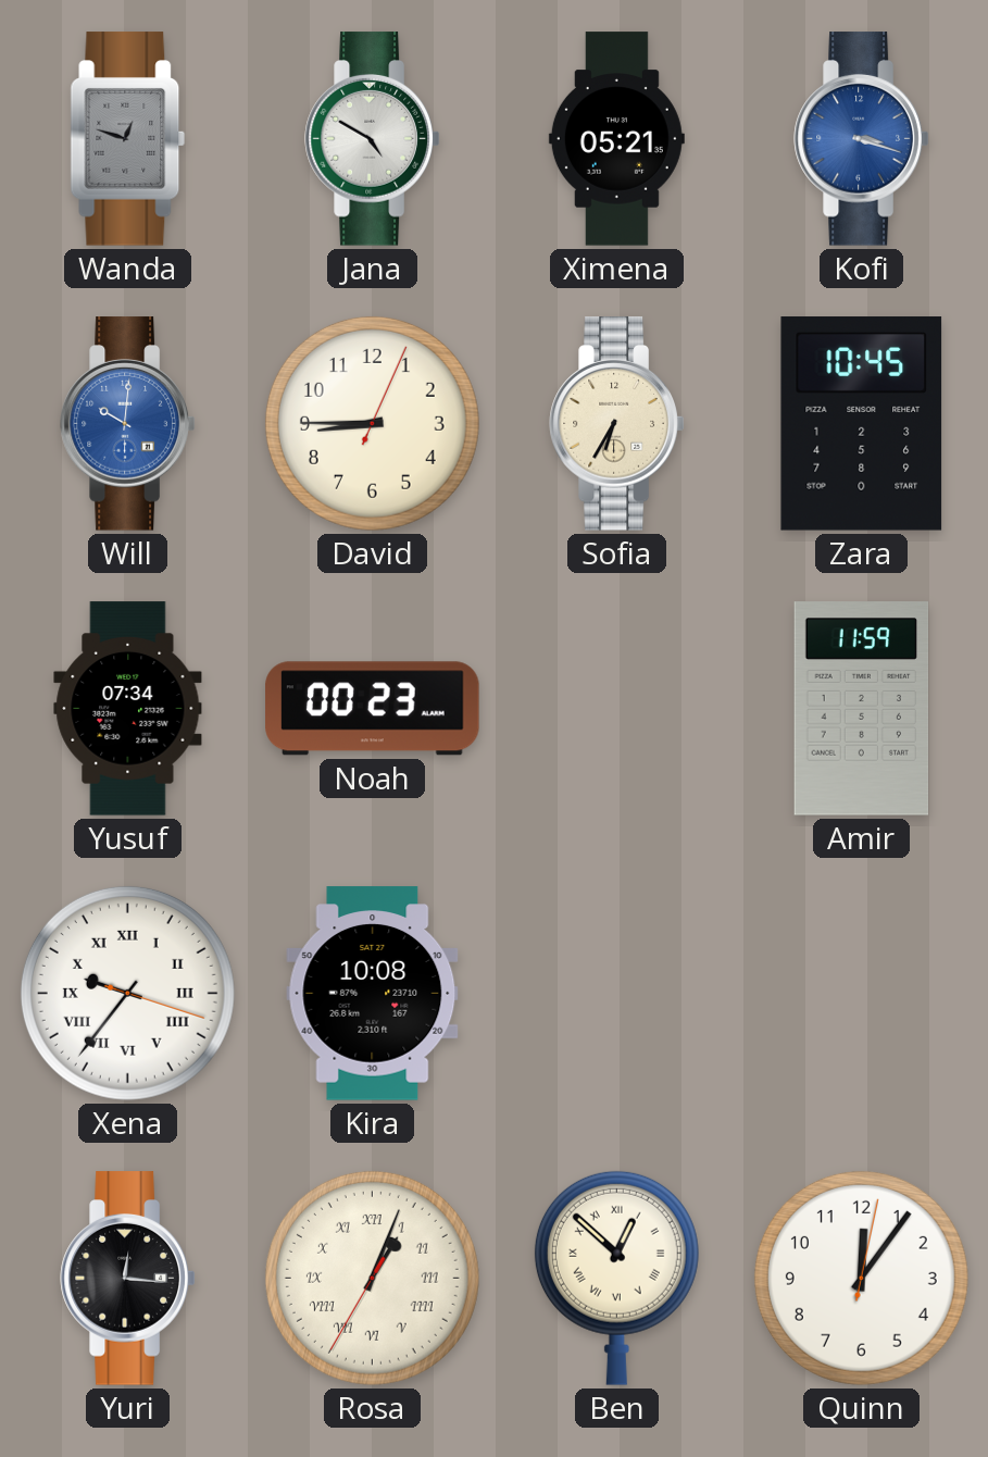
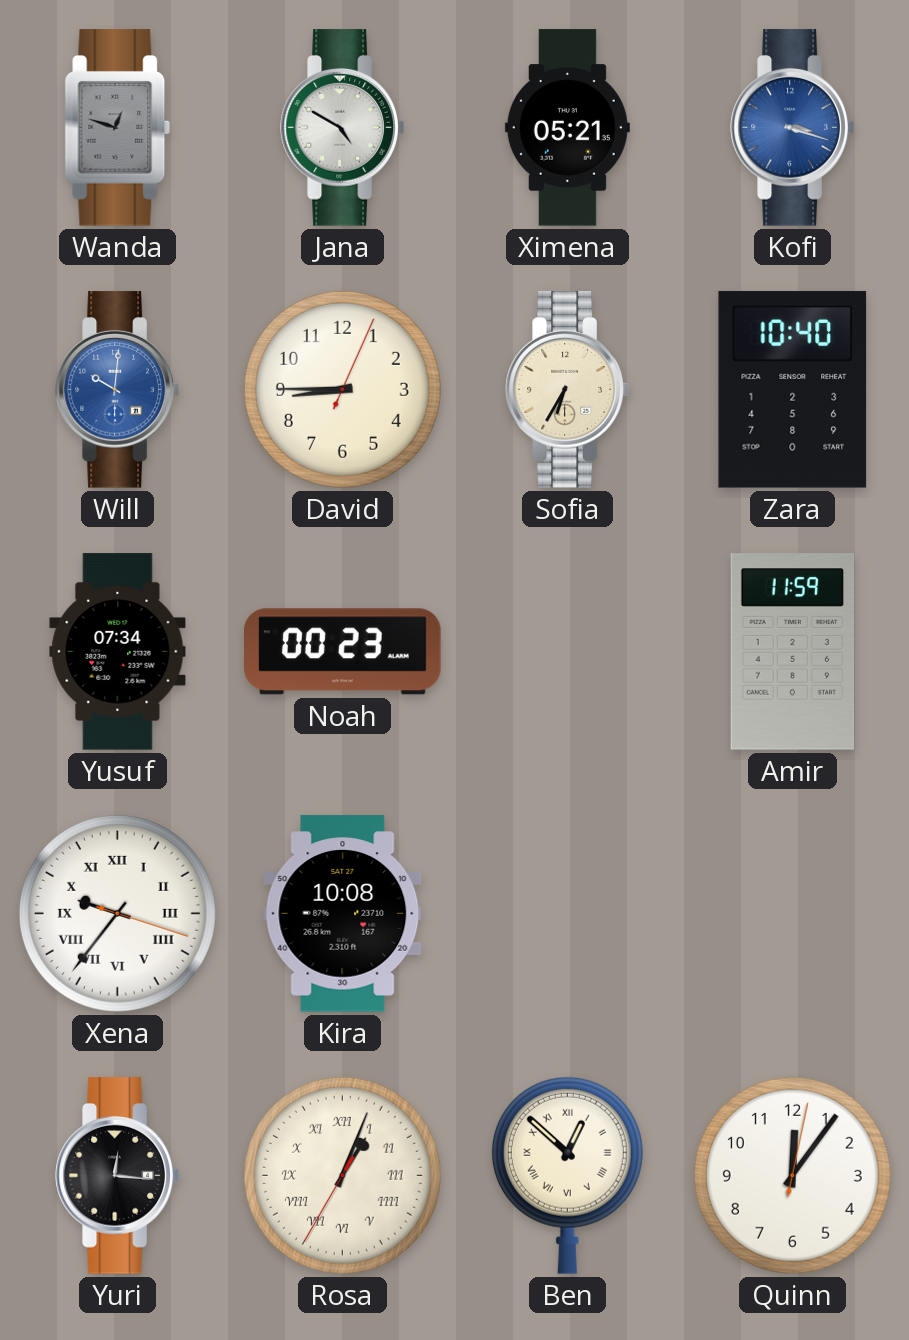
Zara: 10:45 -> 10:40
